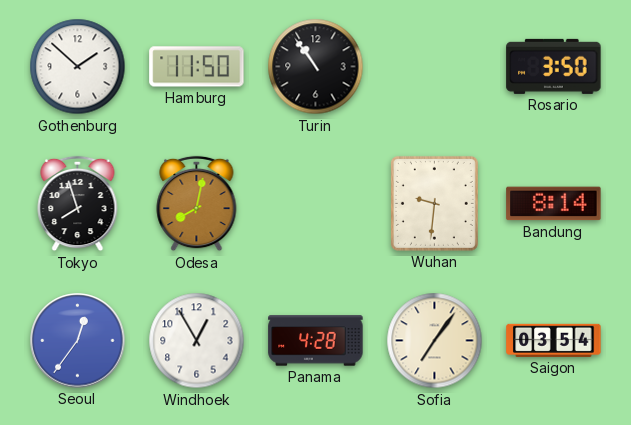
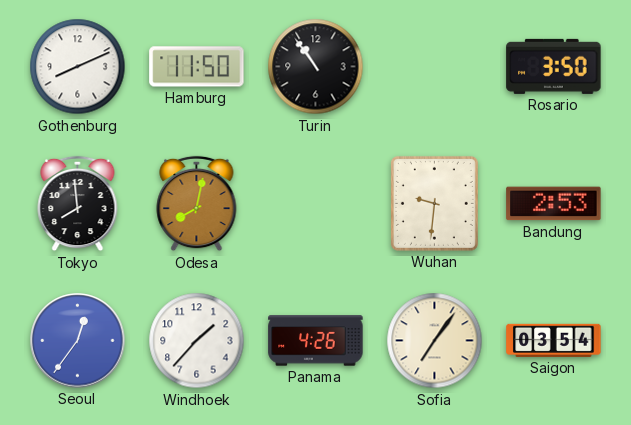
Gothenburg: 1:52 -> 8:11
Tokyo: 7:57 -> 7:59
Bandung: 8:14 -> 2:53
Windhoek: 12:55 -> 1:37
Panama: 4:28 -> 4:26
